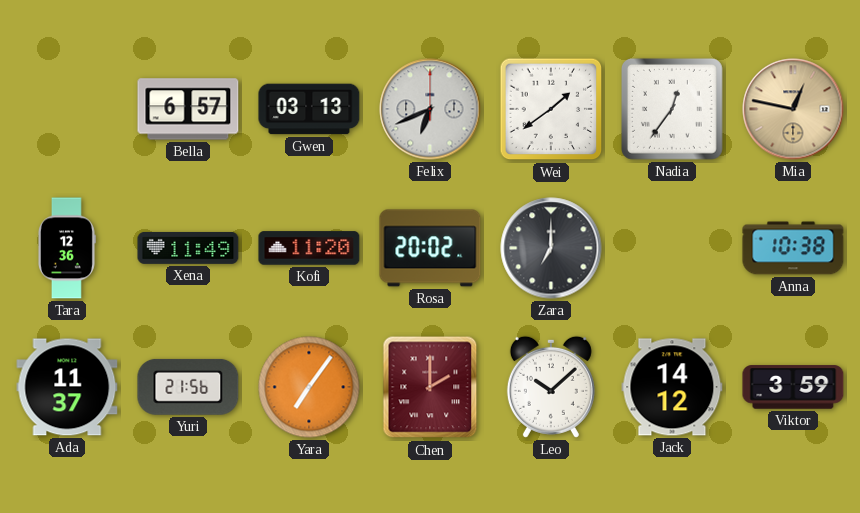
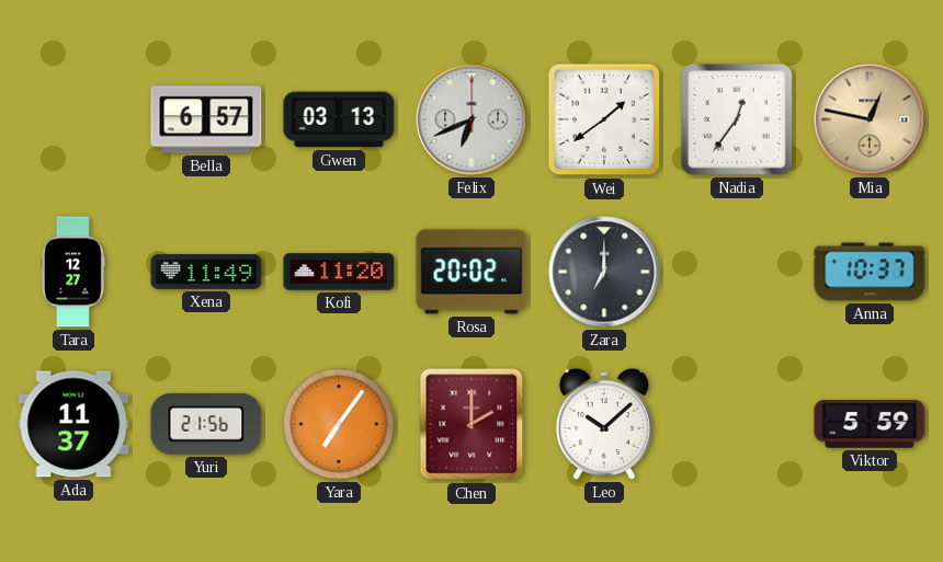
Tara: 12:36 -> 12:27
Anna: 10:38 -> 10:37
Jack: 14:12 -> none
Viktor: 3:59 -> 5:59
